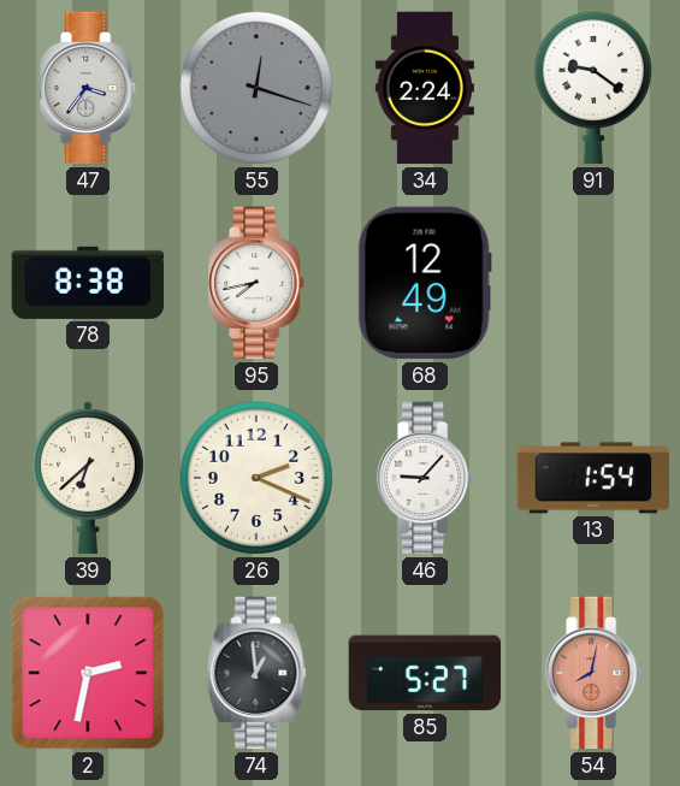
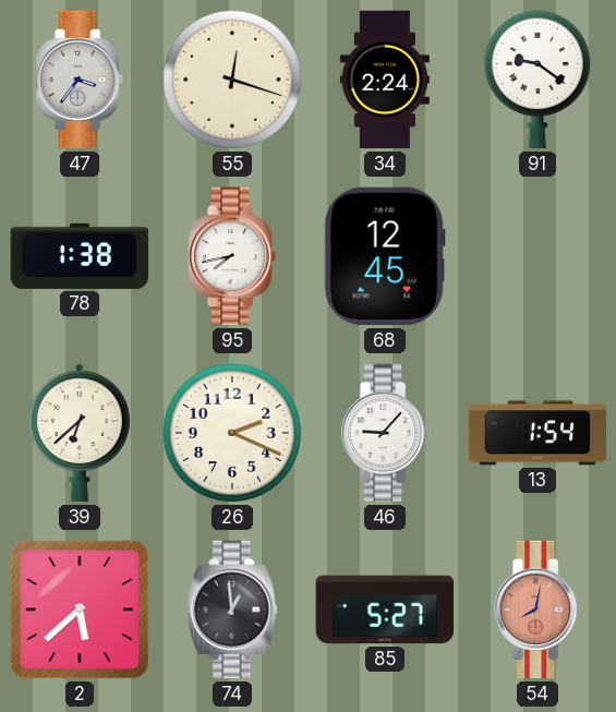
55 dial: grey -> cream
78: 8:38 -> 1:38
68: 12:49 -> 12:45
2: 2:32 -> 5:38
